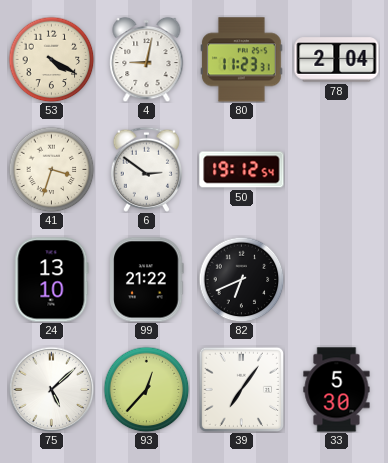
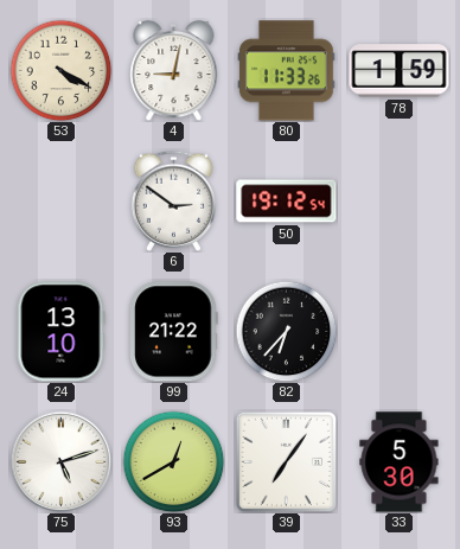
80: 11:23 -> 11:33
78: 2:04 -> 1:59
41: 3:33 -> none
82: 6:41 -> 6:37
75: 5:08 -> 5:12
93: 12:37 -> 12:40
